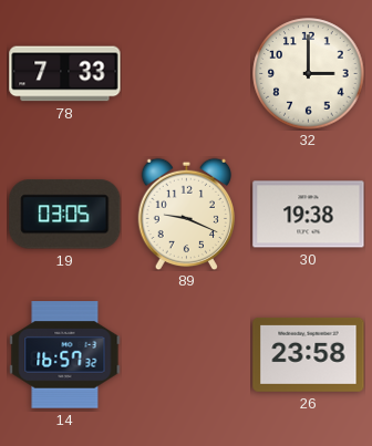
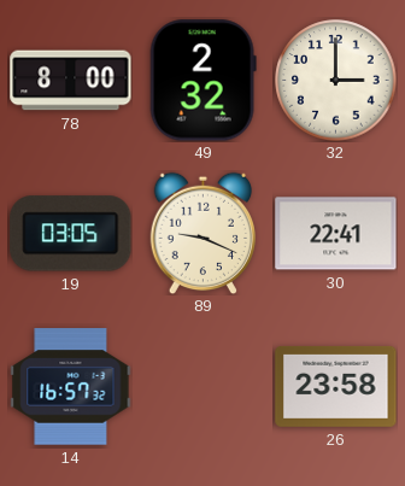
78: 7:33 -> 8:00
49: none -> 2:32
30: 19:38 -> 22:41
